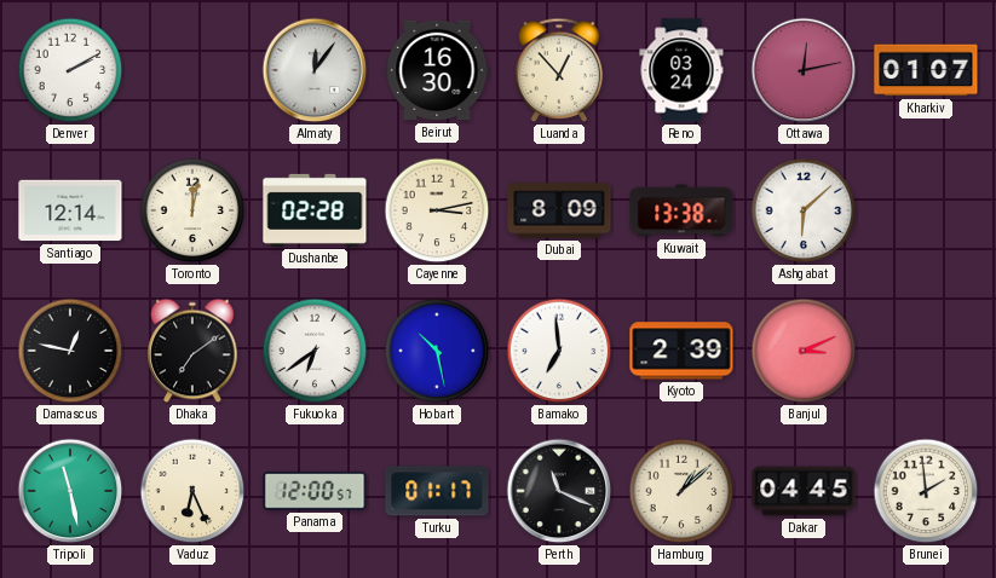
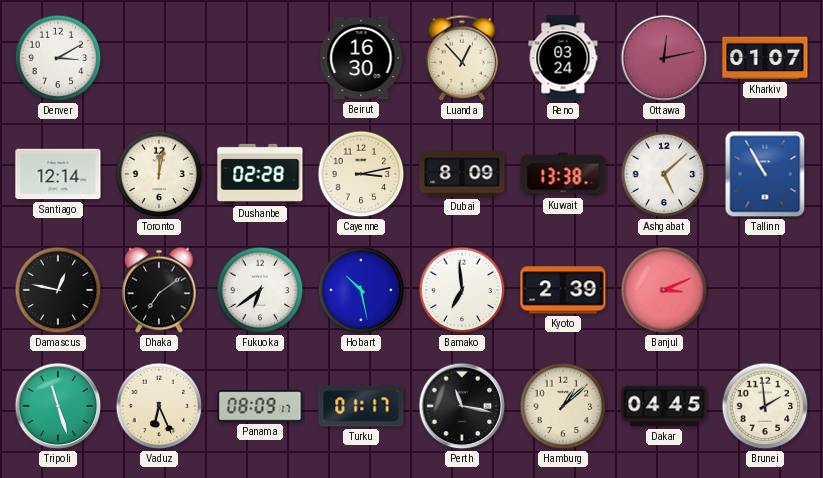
Denver: 2:10 -> 3:10
Almaty: 12:06 -> none
Ashgabat: 6:08 -> 5:08
Tallinn: none -> 10:55
Tripoli: 11:28 -> 11:27
Panama: 12:00 -> 08:09
Perth: 11:19 -> 11:17
